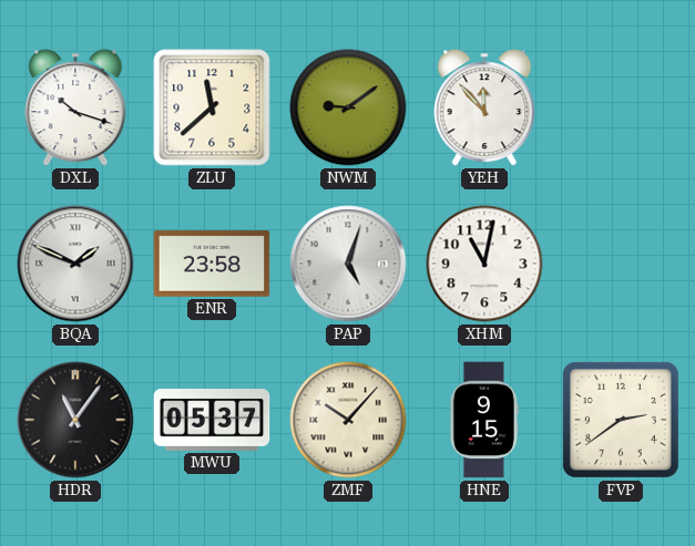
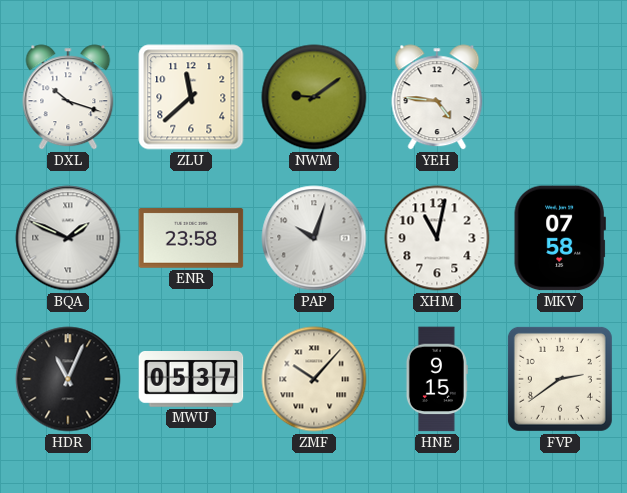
YEH: 11:53 -> 4:46
PAP: 5:03 -> 10:03
MKV: none -> 07:58
HDR: 11:06 -> 11:04
